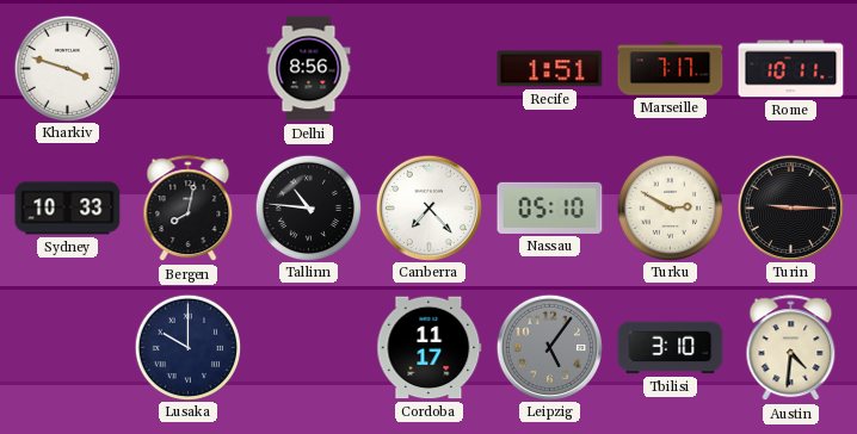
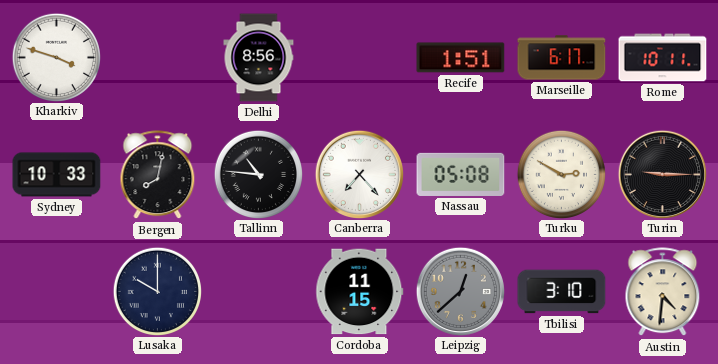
Marseille: 7:17 -> 6:17
Nassau: 05:10 -> 05:08
Cordoba: 11:17 -> 11:15
Leipzig: 5:06 -> 12:38
